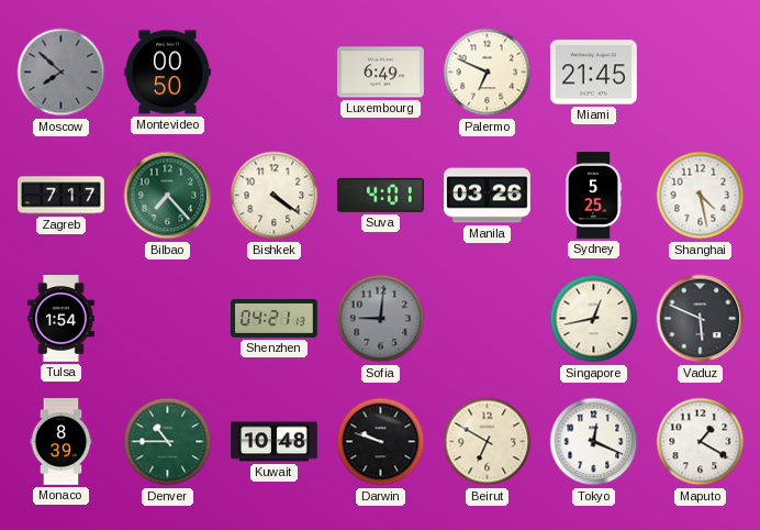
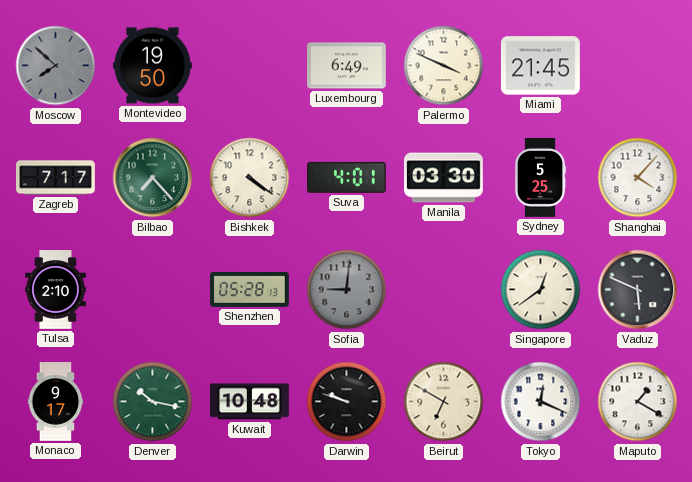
Montevideo: 00:50 -> 19:50
Palermo: 6:49 -> 3:49
Manila: 03:26 -> 03:30
Shanghai: 4:28 -> 4:07
Tulsa: 1:54 -> 2:10
Shenzhen: 04:21 -> 05:28
Singapore: 12:43 -> 12:39
Monaco: 8:39 -> 9:17
Denver: 10:45 -> 10:17
